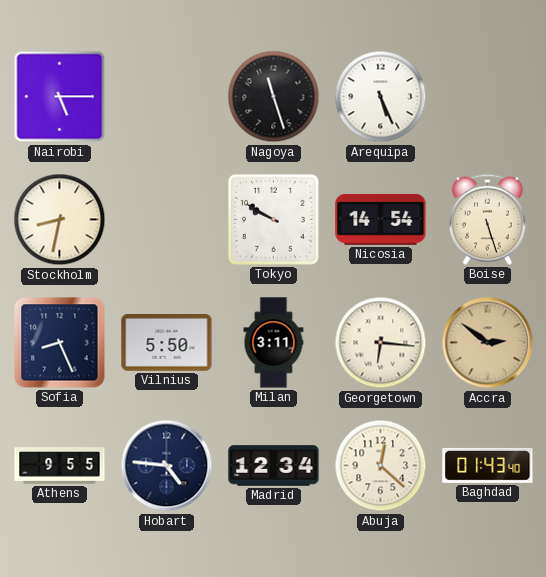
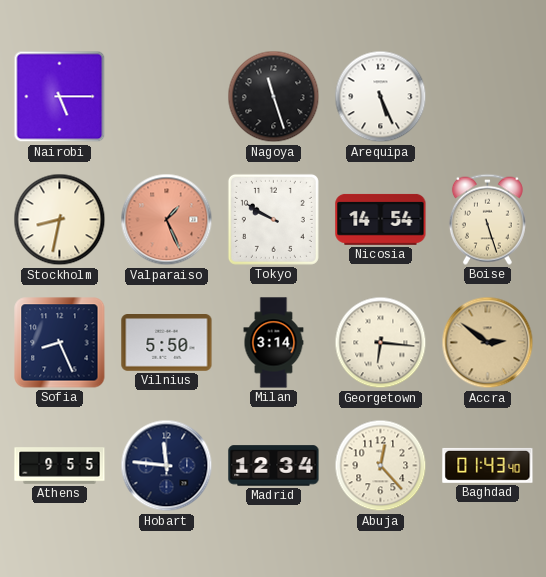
Valparaiso: none -> 1:26
Milan: 3:11 -> 3:14
Hobart: 4:46 -> 11:46
Abuja: 12:22 -> 12:23
